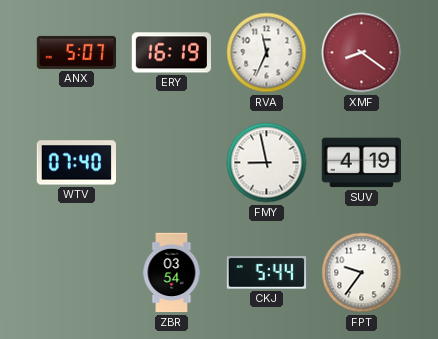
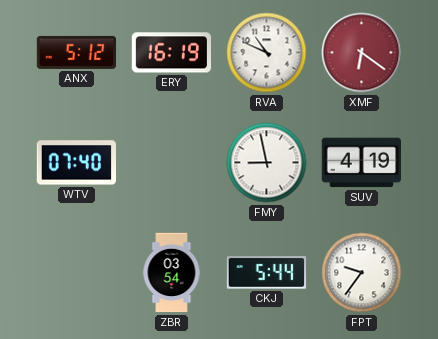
ANX: 5:07 -> 5:12
RVA: 11:34 -> 10:49
XMF: 8:21 -> 6:21
